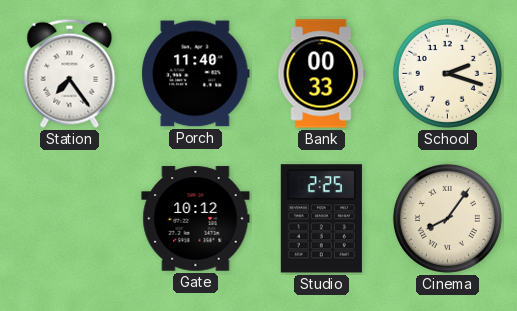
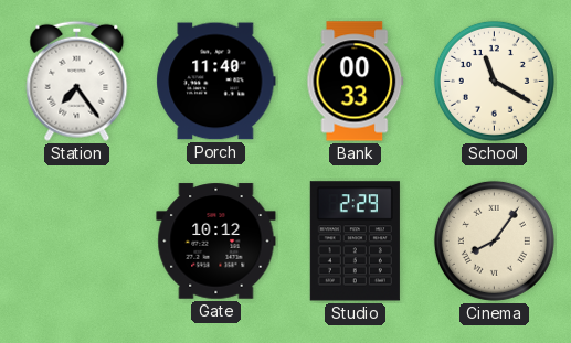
School: 2:18 -> 11:20
Studio: 2:25 -> 2:29
